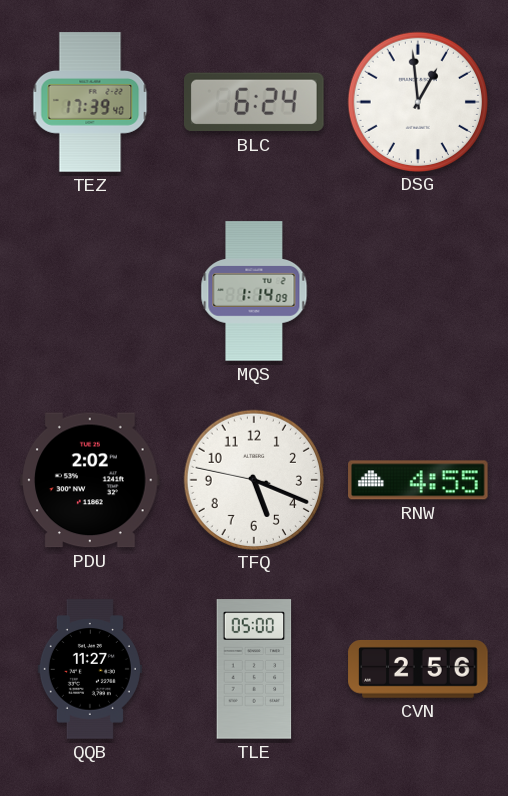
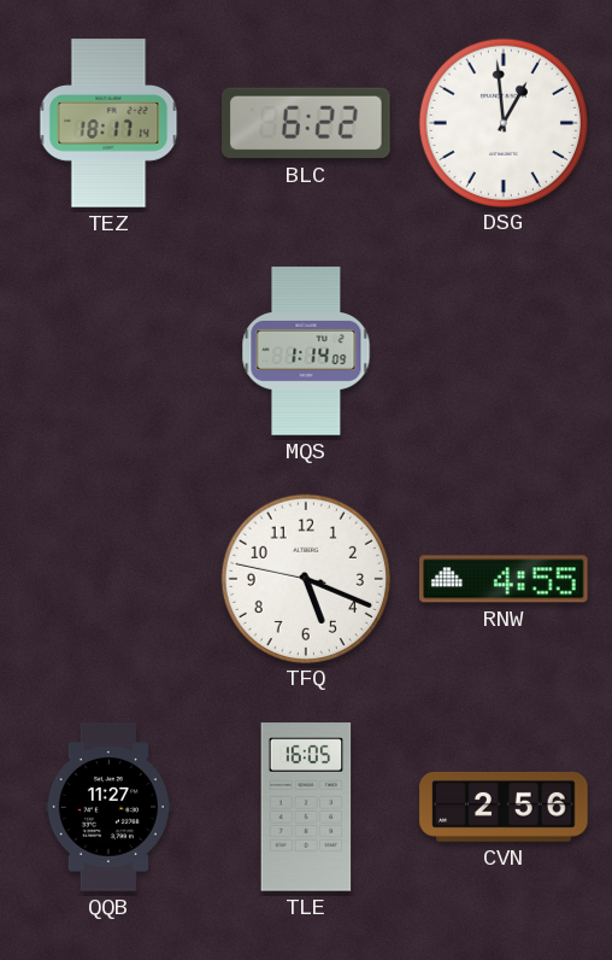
TEZ: 17:39 -> 18:17
BLC: 6:24 -> 6:22
PDU: 2:02 -> none
TLE: 05:00 -> 16:05
